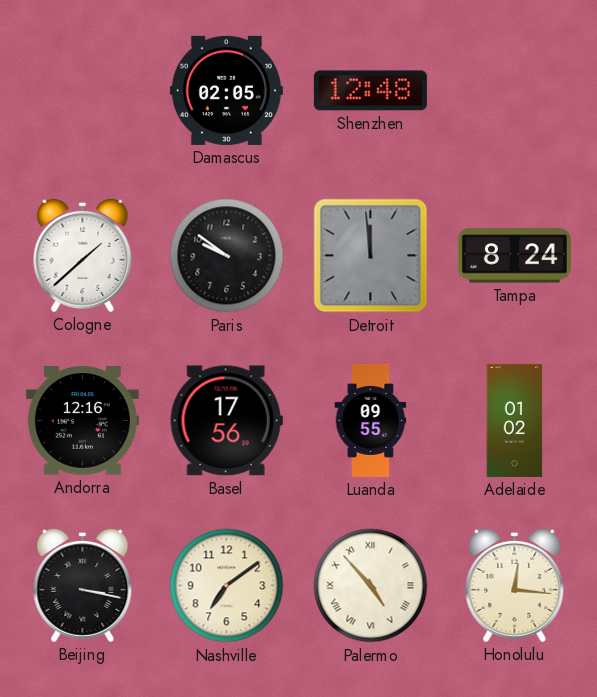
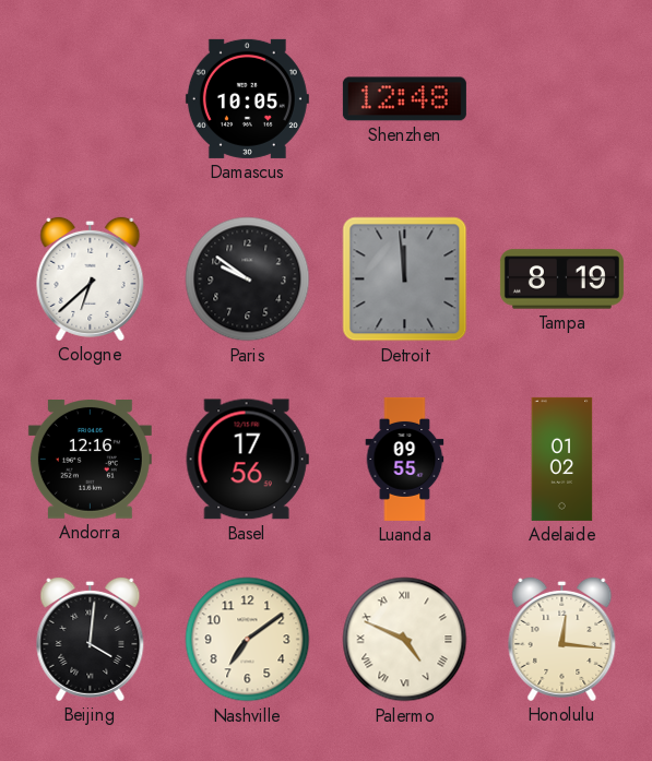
Damascus: 02:05 -> 10:05
Cologne: 1:38 -> 6:38
Tampa: 8:24 -> 8:19
Beijing: 3:17 -> 4:01
Palermo: 4:53 -> 4:49
